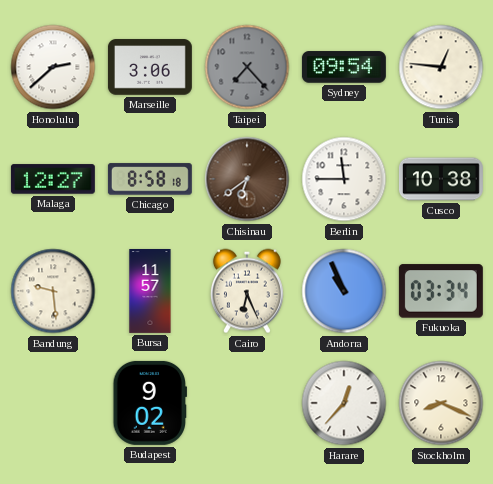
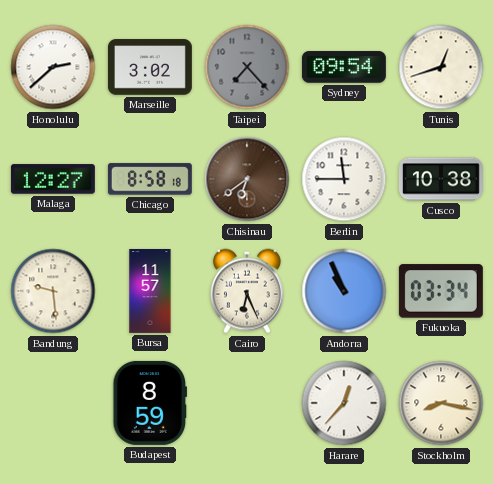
Marseille: 3:06 -> 3:02
Tunis: 12:46 -> 12:42
Budapest: 9:02 -> 8:59
Stockholm: 8:19 -> 8:17
